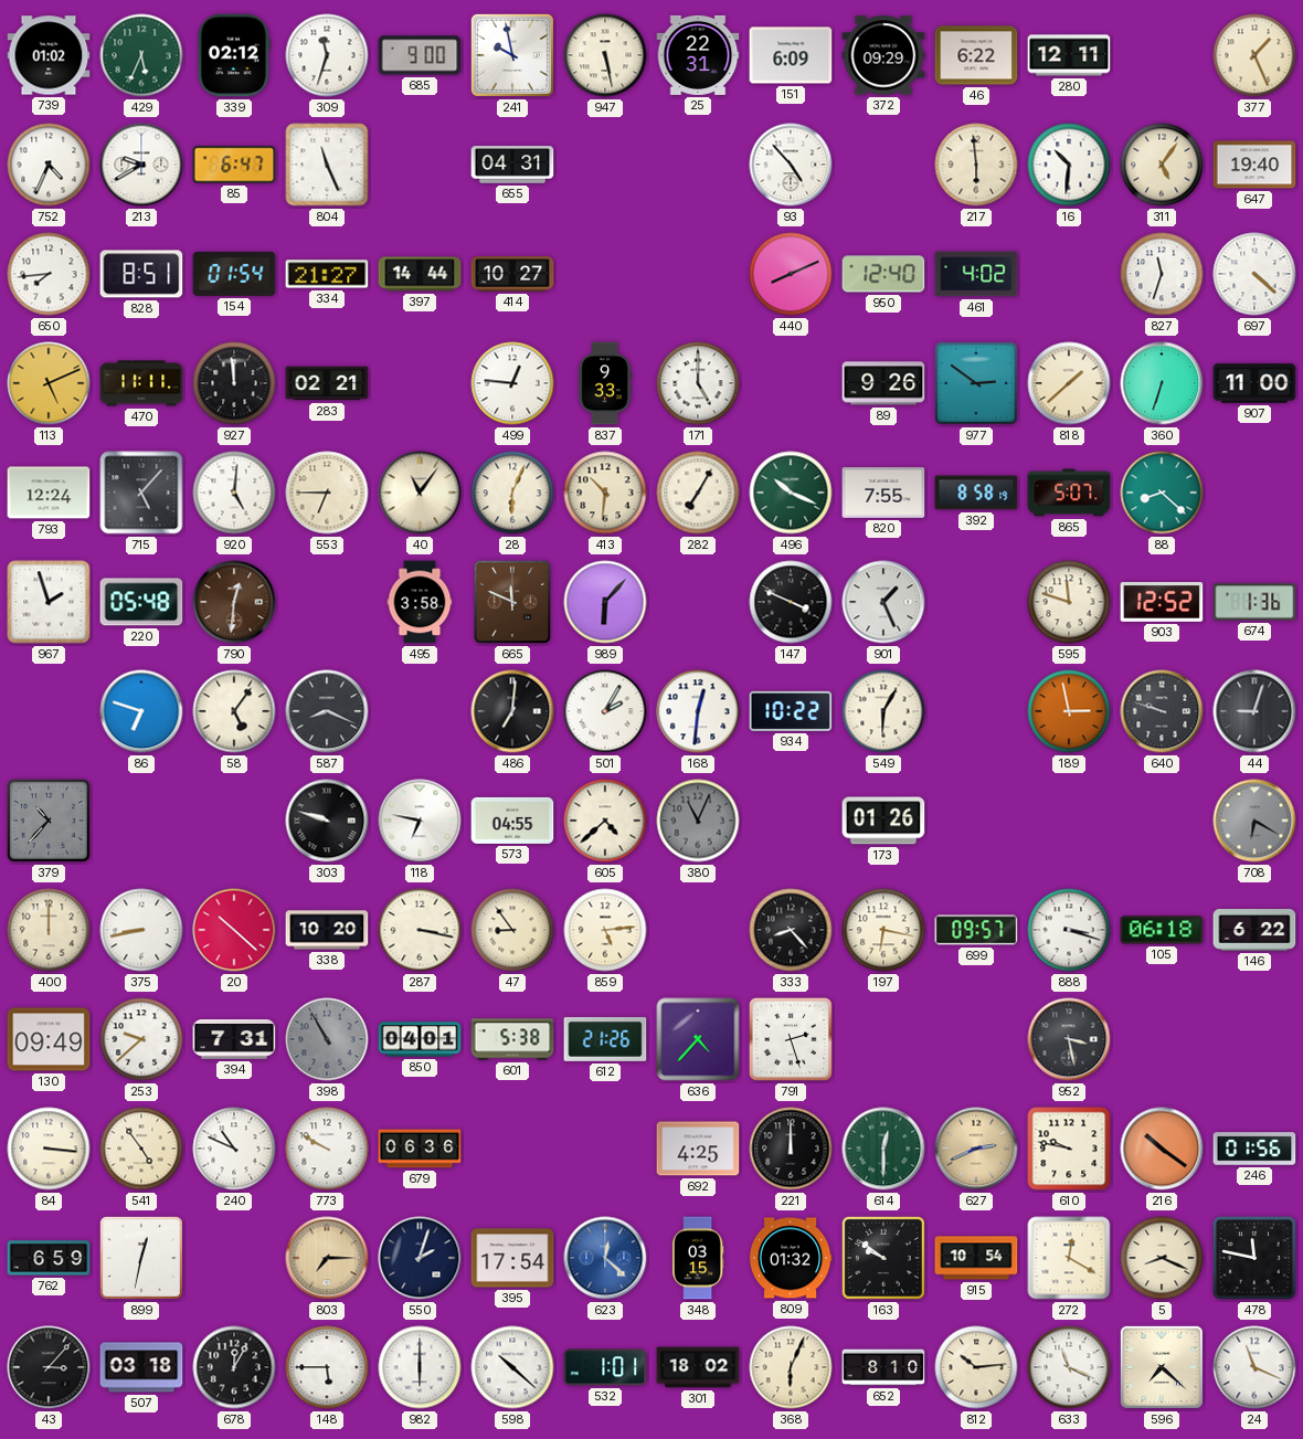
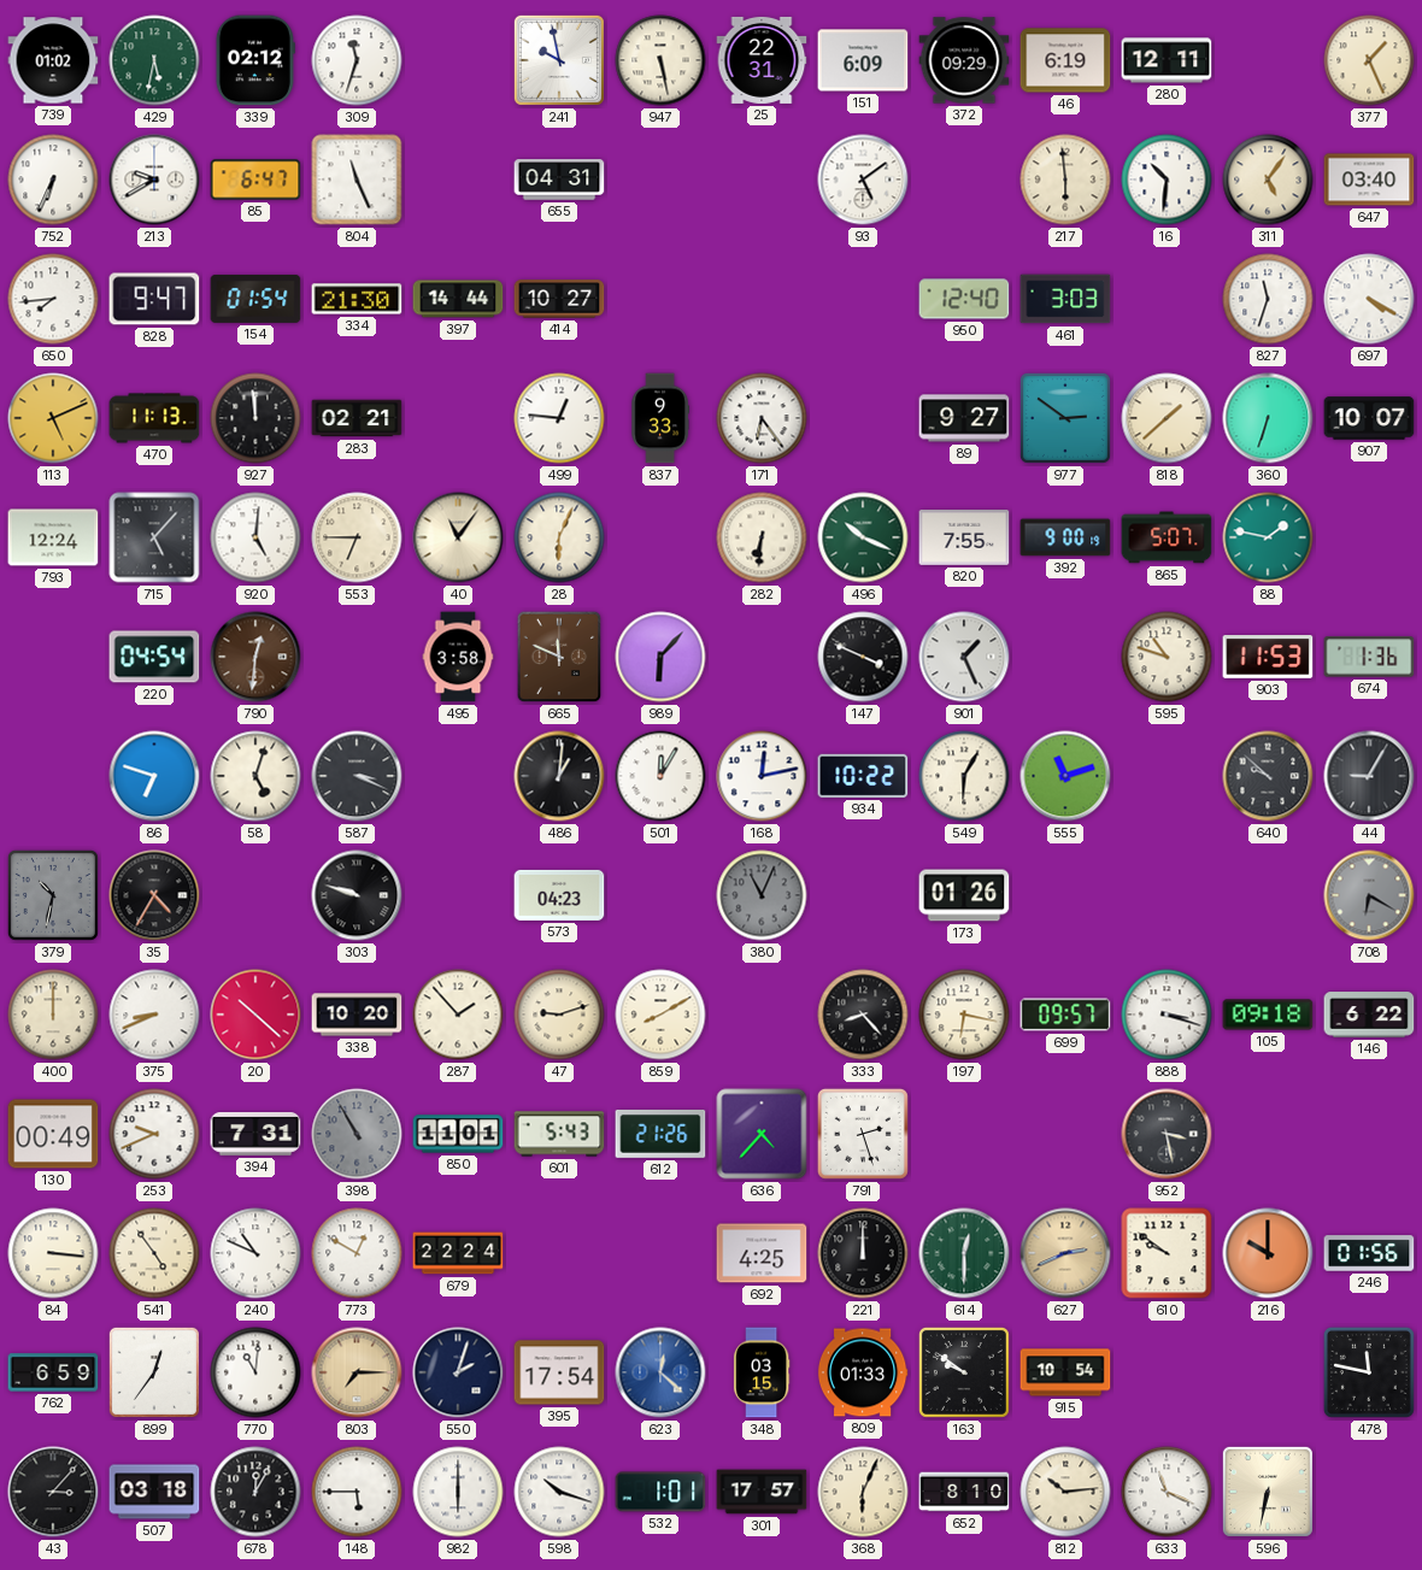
429: 5:34 -> 5:32
685: 9:00 -> none
46: 6:22 -> 6:19
752: 4:34 -> 6:34
93: 4:53 -> 5:09
647: 19:40 -> 03:40
828: 8:51 -> 9:47
334: 21:27 -> 21:30
440: 8:11 -> none
461: 4:02 -> 3:03
697: 4:22 -> 4:20
470: 11:11 -> 11:13
171: 5:00 -> 6:24
89: 9:26 -> 9:27
907: 11:00 -> 10:07
413: 10:31 -> none
282: 7:05 -> 6:31
392: 8:58 -> 9:00
88: 8:22 -> 1:47
967: 1:57 -> none
220: 05:48 -> 04:54
595: 11:48 -> 10:48
903: 12:52 -> 11:53
58: 5:06 -> 5:03
587: 8:19 -> 3:19
486: 7:01 -> 1:01
501: 2:05 -> 12:05
168: 12:31 -> 12:13
555: none -> 11:12
189: 2:58 -> none
640: 9:48 -> 9:52
44: 9:03 -> 9:05
379: 10:37 -> 10:32
35: none -> 4:35
118: 6:47 -> none
573: 04:55 -> 04:23
605: 4:38 -> none
375: 8:43 -> 8:41
287: 3:17 -> 1:53
47: 8:54 -> 9:12
859: 5:14 -> 8:10
105: 06:18 -> 09:18
130: 09:49 -> 00:49
253: 9:38 -> 9:41
850: 04:01 -> 11:01
601: 5:38 -> 5:43
773: 9:50 -> 12:50
679: 06:36 -> 22:24
610: 9:47 -> 9:51
216: 10:21 -> 10:00
899: 12:32 -> 12:36
770: none -> 11:01
809: 01:32 -> 01:33
272: 12:20 -> none
5: 8:19 -> none
598: 10:22 -> 10:18
301: 18:02 -> 17:57
596: 7:22 -> 6:32
24: 11:19 -> none
